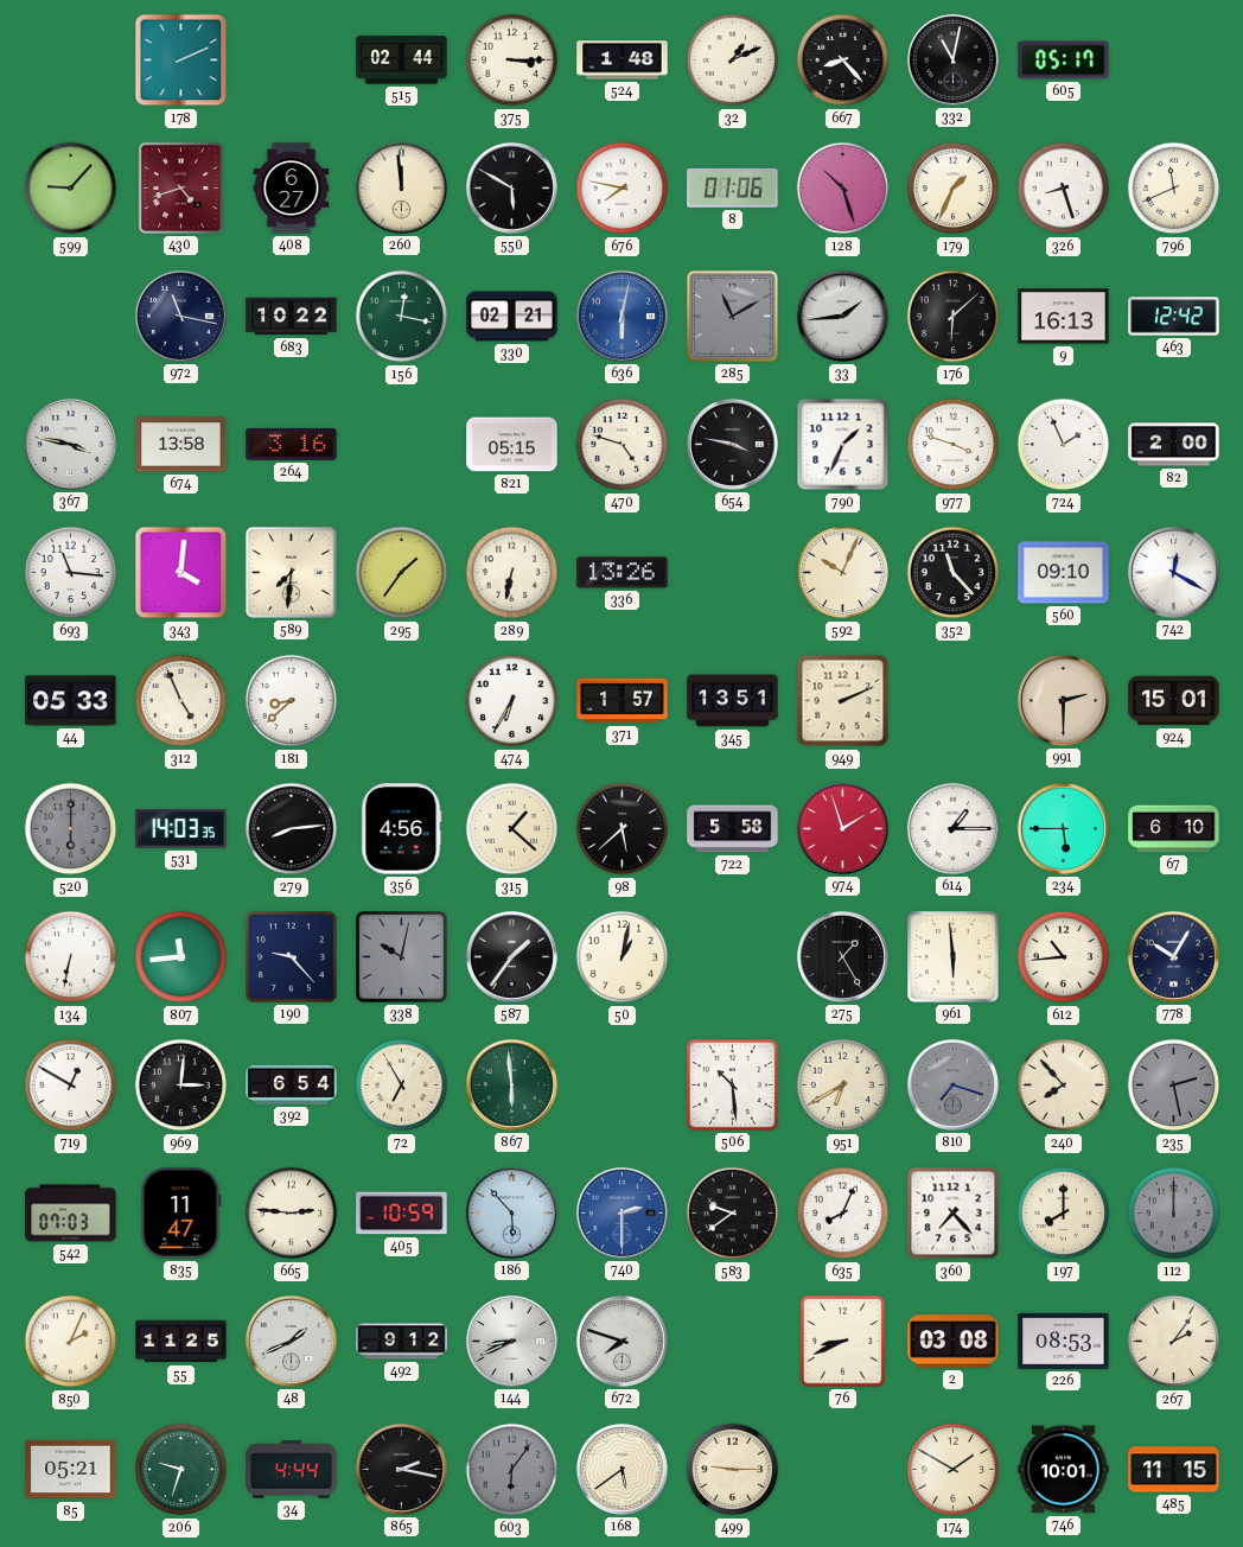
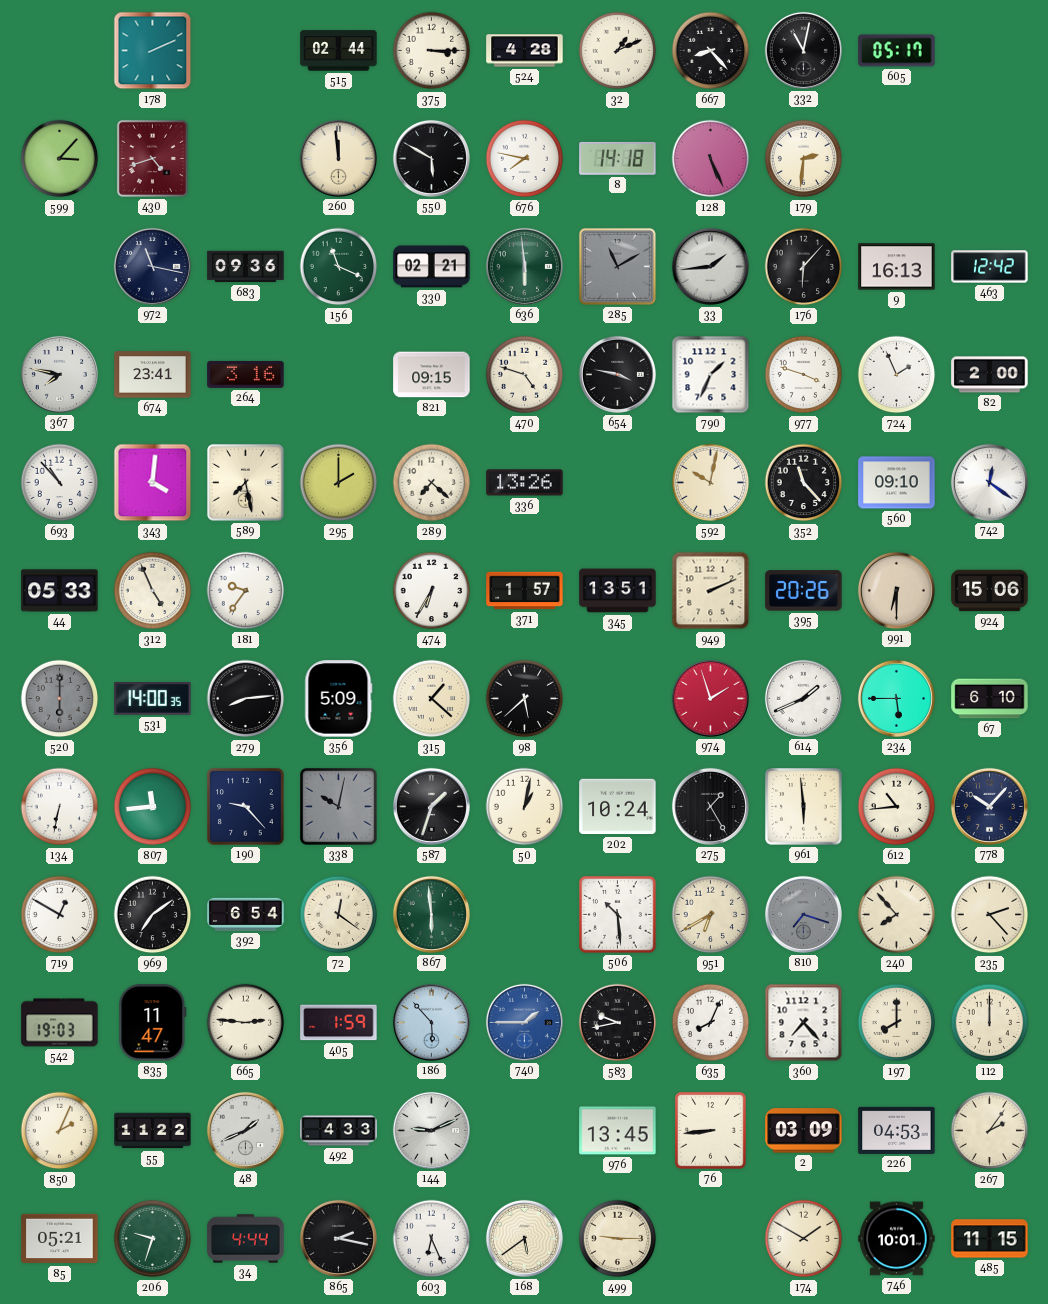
524: 1:48 -> 4:28
599: 9:07 -> 3:07
408: 6:27 -> none
8: 01:06 -> 14:18
128: 10:27 -> 5:26
179: 1:34 -> 2:31
326: 8:27 -> none
796: 11:41 -> none
683: 10:22 -> 09:36
156: 12:17 -> 11:19
636: 6:02 -> 5:59
636 dial: blue -> green
176: 6:08 -> 6:07
367: 3:47 -> 7:47
674: 13:58 -> 23:41
821: 05:15 -> 09:15
693: 11:16 -> 10:53
589: 7:31 -> 7:28
295: 1:36 -> 2:00
289: 6:32 -> 7:22
592: 10:04 -> 10:02
742: 12:20 -> 12:21
181: 8:38 -> 9:36
395: none -> 20:26
991: 2:30 -> 6:30
924: 15:01 -> 15:06
531: 14:03 -> 14:00
356: 4:56 -> 5:09
722: 5:58 -> none
614: 1:15 -> 1:41
587: 1:36 -> 1:33
202: none -> 10:24
778: 10:05 -> 10:07
969: 3:01 -> 7:09
72: 6:55 -> 12:21
235: 2:28 -> 2:23
235 dial: grey -> cream
542: 07:03 -> 19:03
405: 10:59 -> 1:59
740: 2:30 -> 1:45
583: 9:39 -> 9:43
112 dial: grey -> cream
55: 11:25 -> 11:22
492: 9:12 -> 4:33
144: 8:41 -> 9:11
672: 7:48 -> none
976: none -> 13:45
76: 8:41 -> 8:44
2: 03:08 -> 03:09
226: 08:53 -> 04:53
603: 6:06 -> 6:26
603 dial: grey -> white
